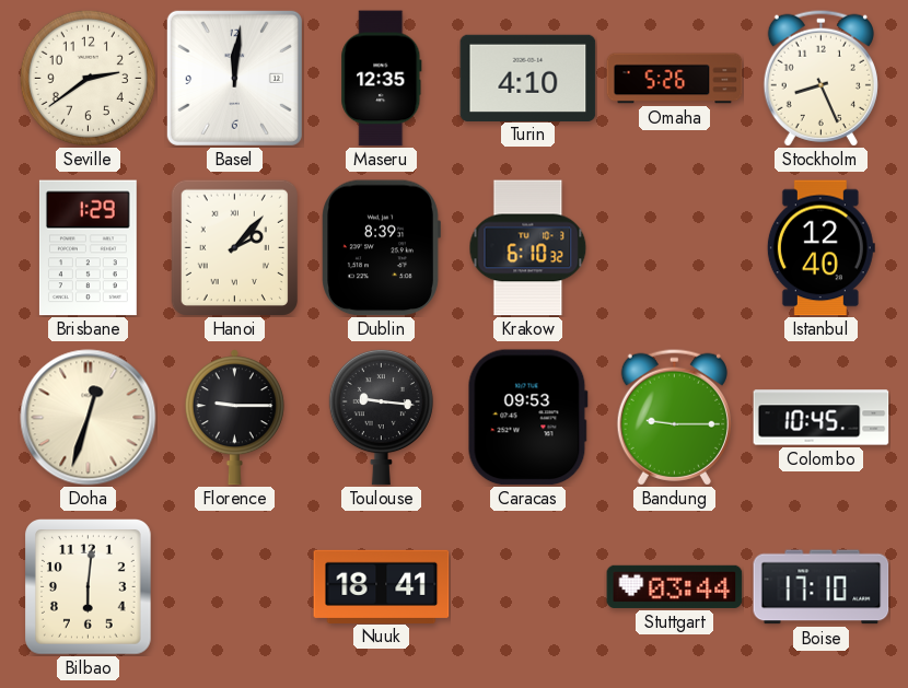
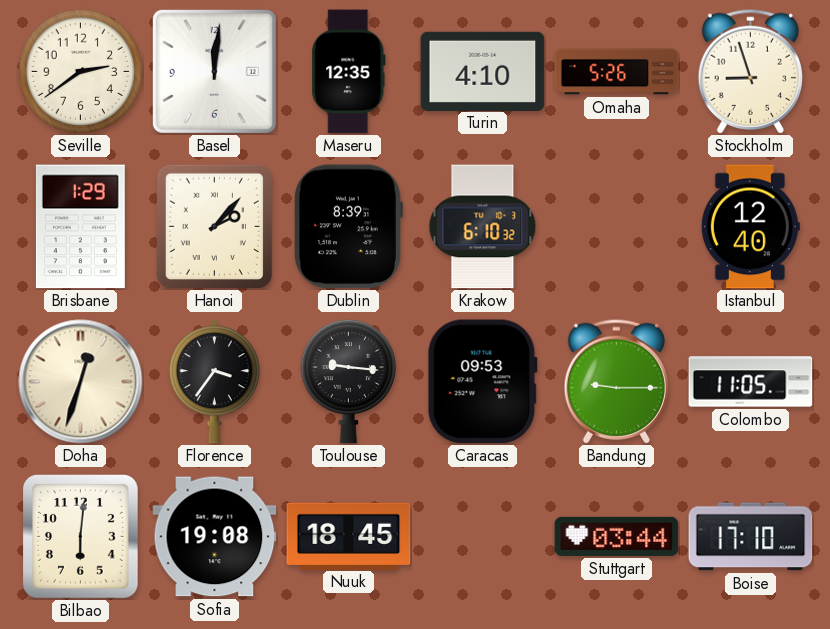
Stockholm: 8:26 -> 8:57
Florence: 9:15 -> 3:36
Colombo: 10:45 -> 11:05
Sofia: none -> 19:08
Nuuk: 18:41 -> 18:45
